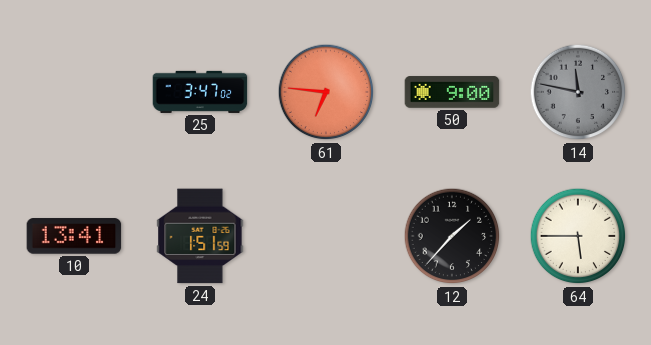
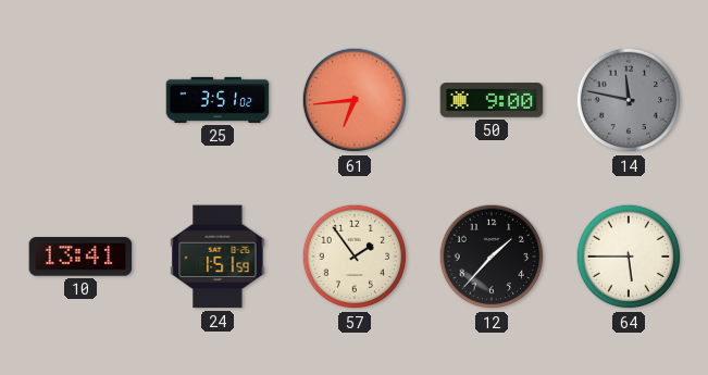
25: 3:47 -> 3:51
61: 6:46 -> 6:44
57: none -> 1:54
